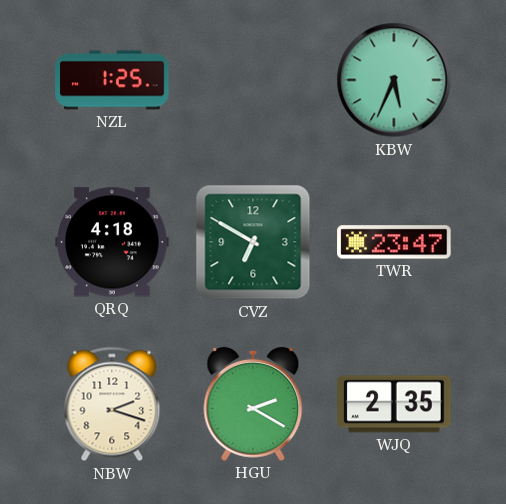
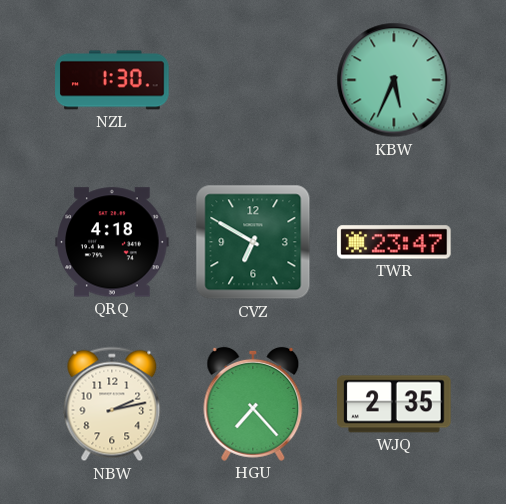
NZL: 1:25 -> 1:30
NBW: 2:18 -> 2:13
HGU: 2:20 -> 7:23
